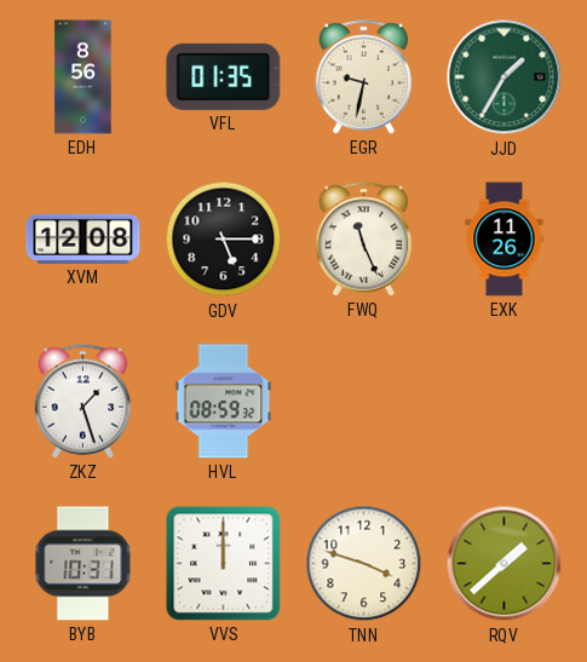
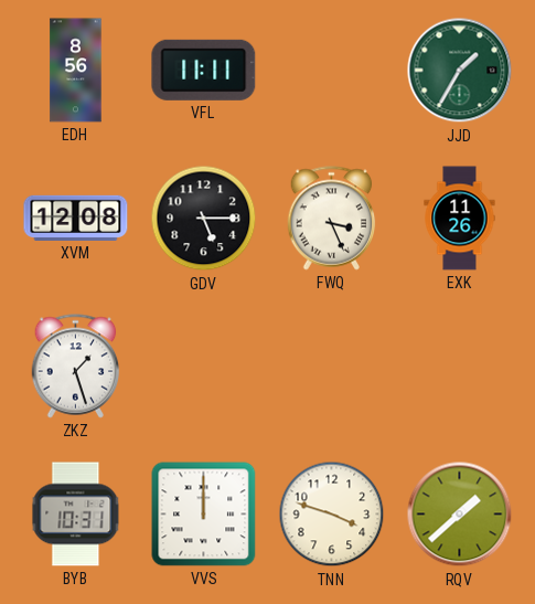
VFL: 01:35 -> 11:11
EGR: 9:32 -> none
FWQ: 11:26 -> 3:26
HVL: 08:59 -> none
